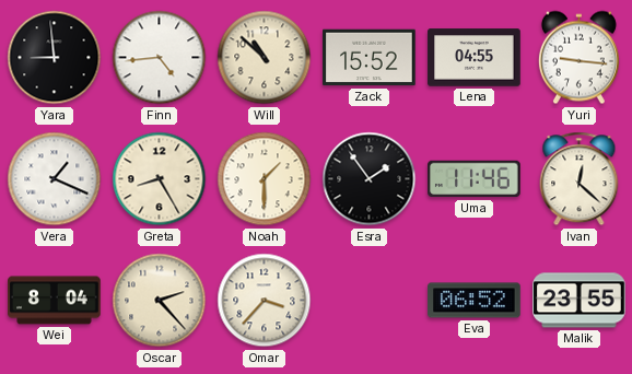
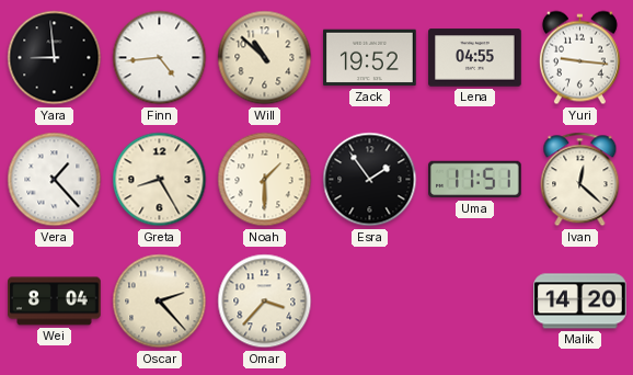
Zack: 15:52 -> 19:52
Vera: 1:19 -> 1:23
Uma: 11:46 -> 11:51
Eva: 06:52 -> none
Malik: 23:55 -> 14:20
